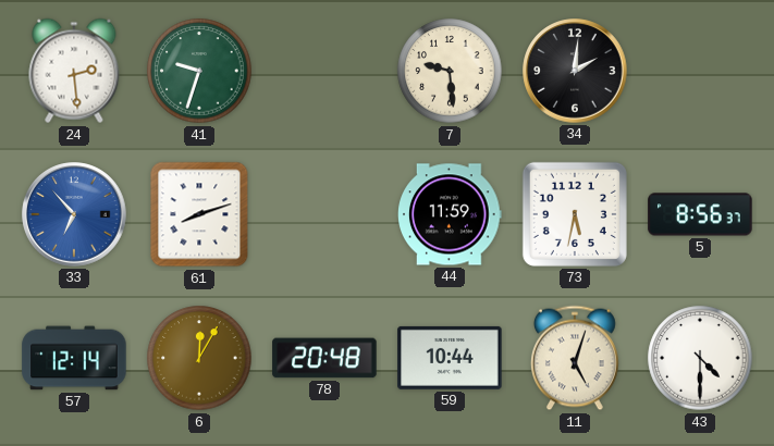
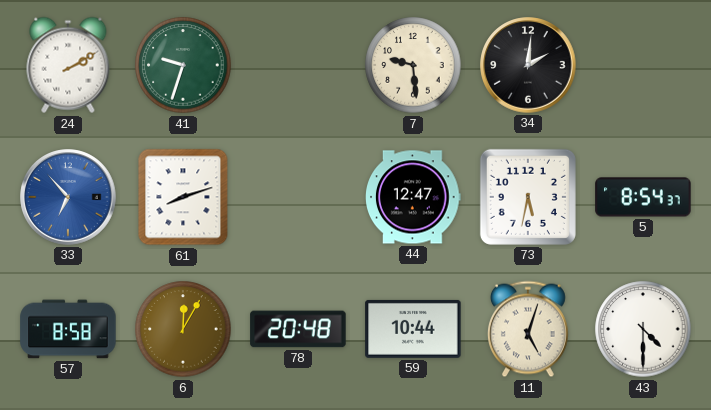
24: 2:29 -> 2:10
44: 11:59 -> 12:47
5: 8:56 -> 8:54
57: 12:14 -> 8:58
